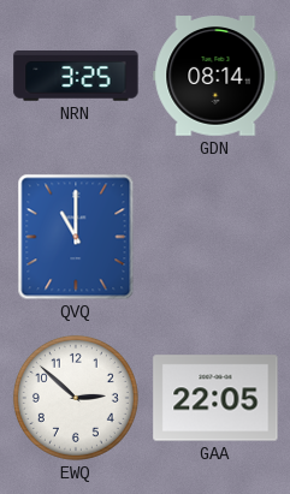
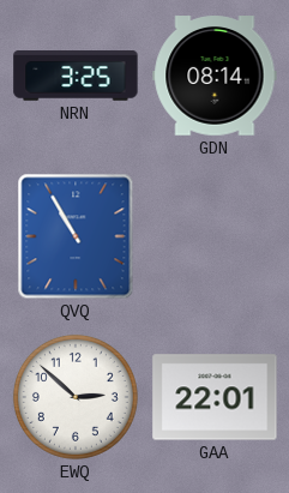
QVQ: 11:00 -> 10:55
GAA: 22:05 -> 22:01
